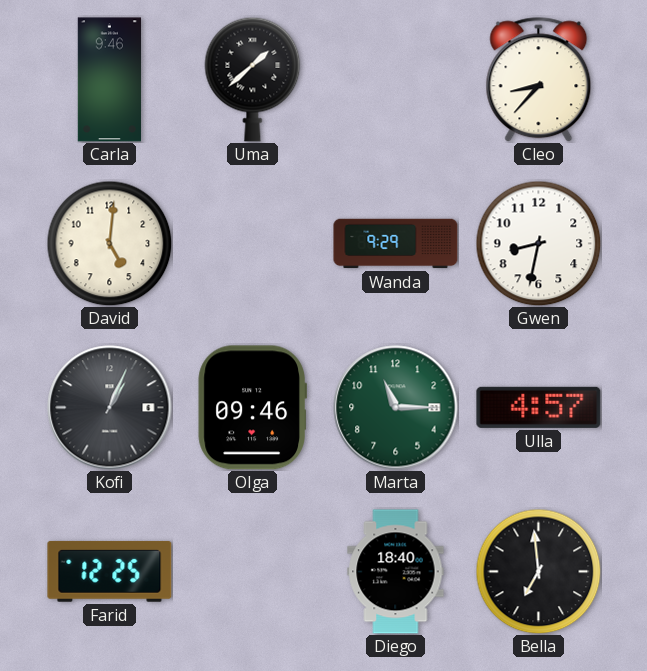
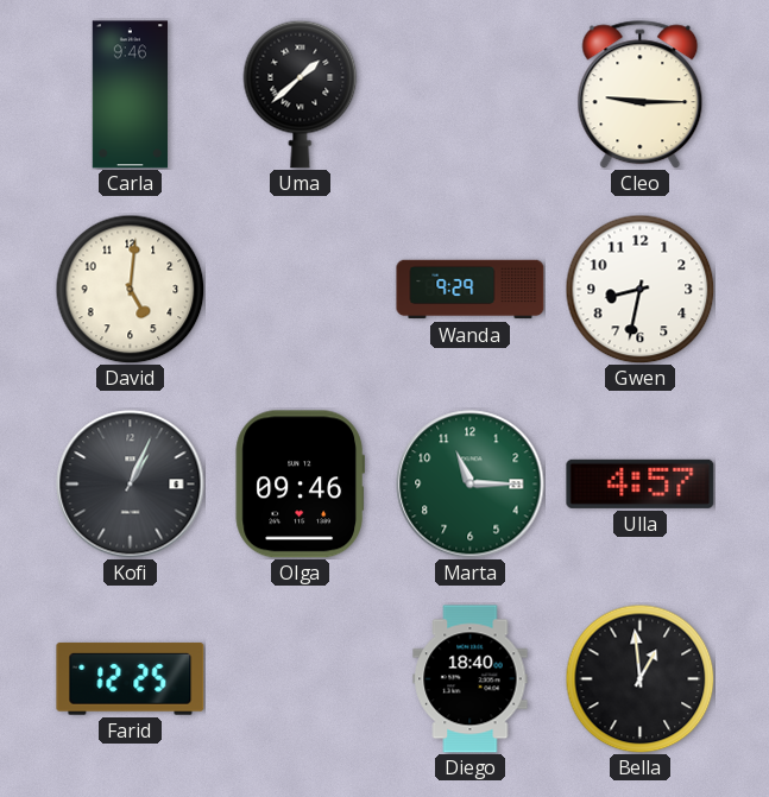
Cleo: 8:37 -> 9:15
Bella: 6:59 -> 12:59
